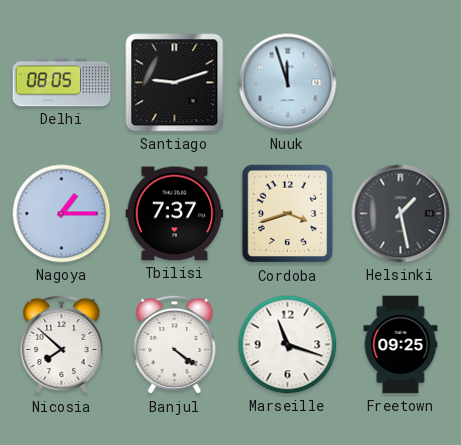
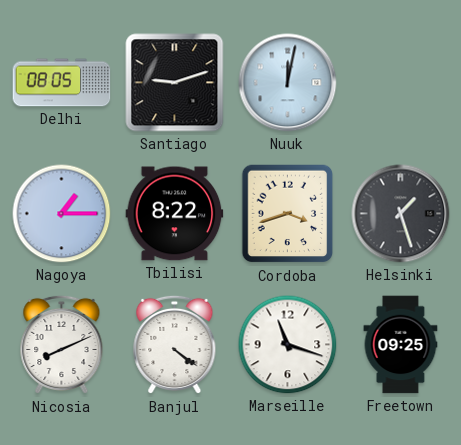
Nuuk: 11:57 -> 12:02
Tbilisi: 7:37 -> 8:22
Helsinki: 1:28 -> 1:27
Nicosia: 7:52 -> 8:11
